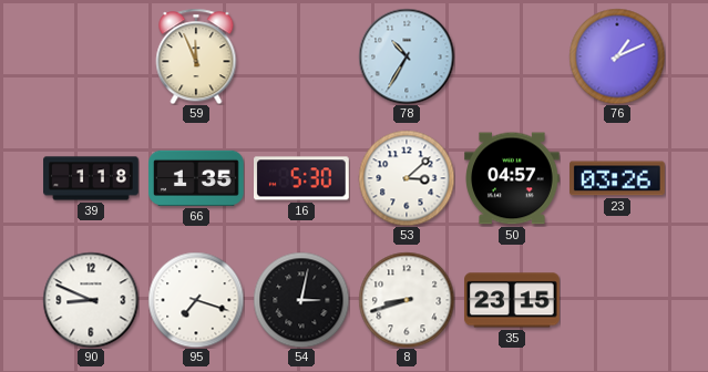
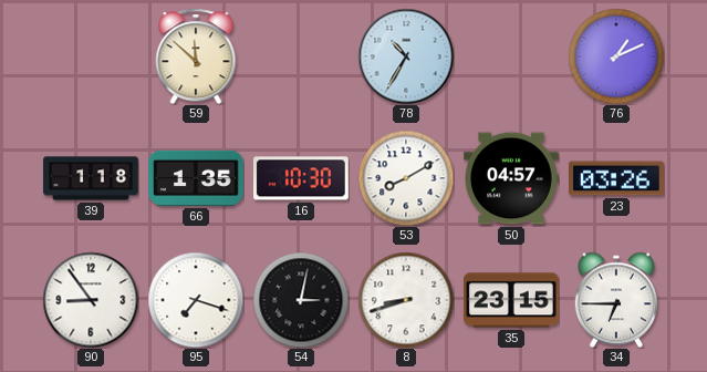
59: 11:56 -> 11:52
16: 5:30 -> 10:30
53: 3:08 -> 8:10
90: 8:49 -> 8:54
34: none -> 6:45
